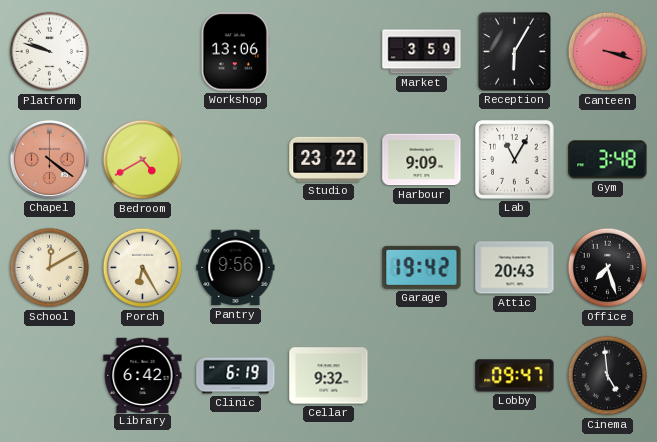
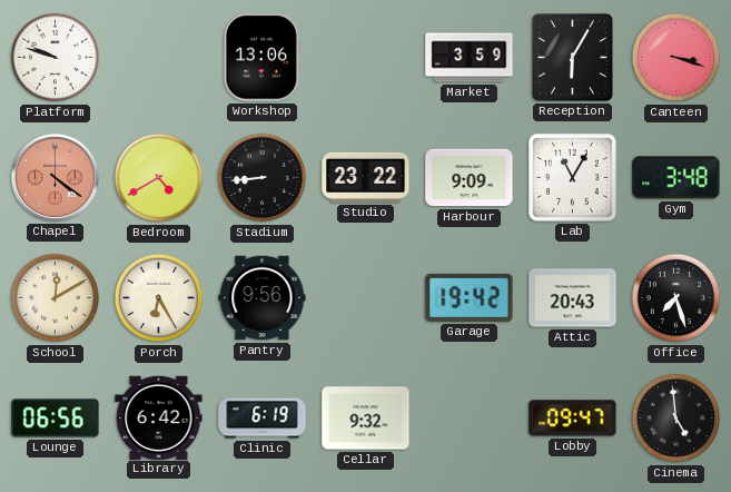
Stadium: none -> 8:44
Lounge: none -> 06:56
